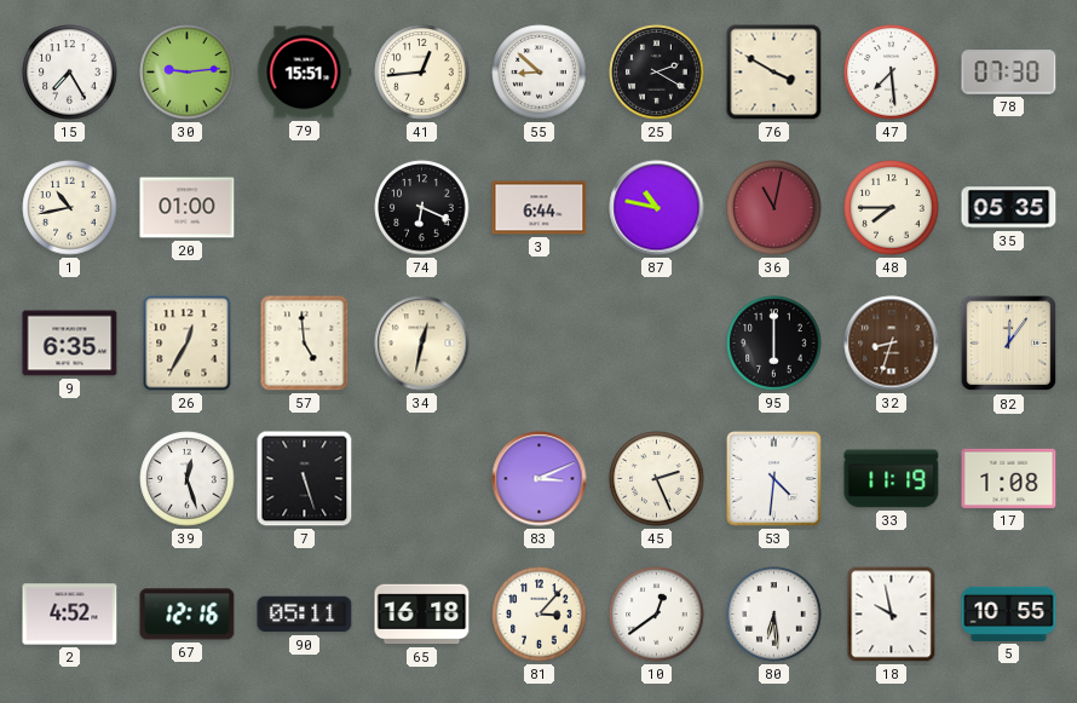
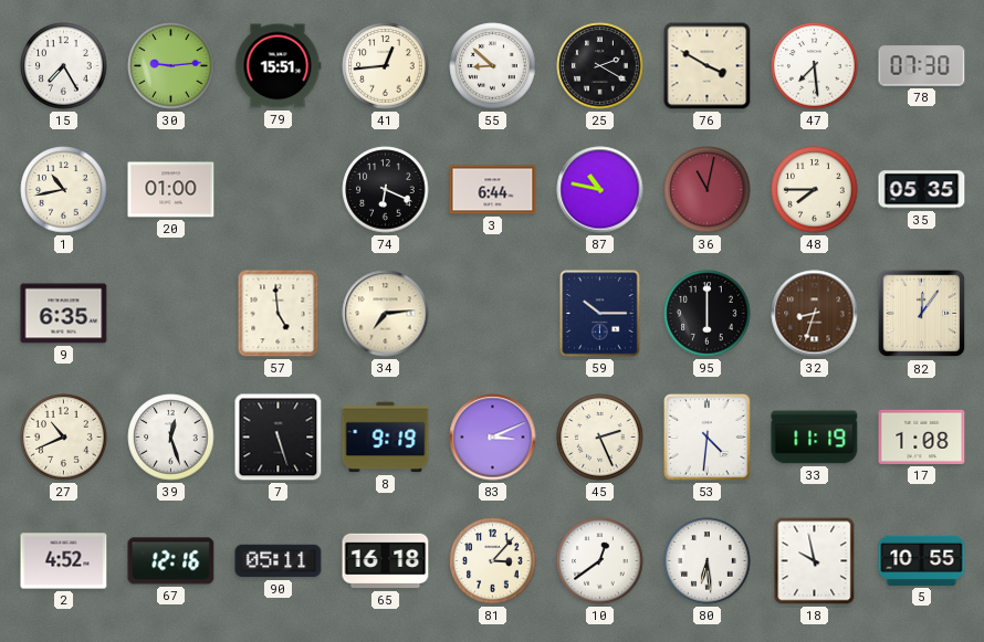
26: 12:35 -> none
34: 12:32 -> 7:14
59: none -> 10:15
27: none -> 10:41
8: none -> 9:19
